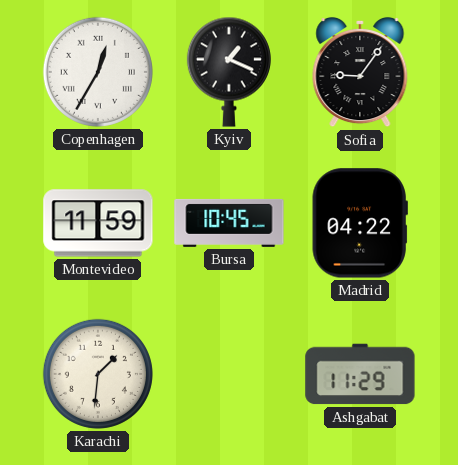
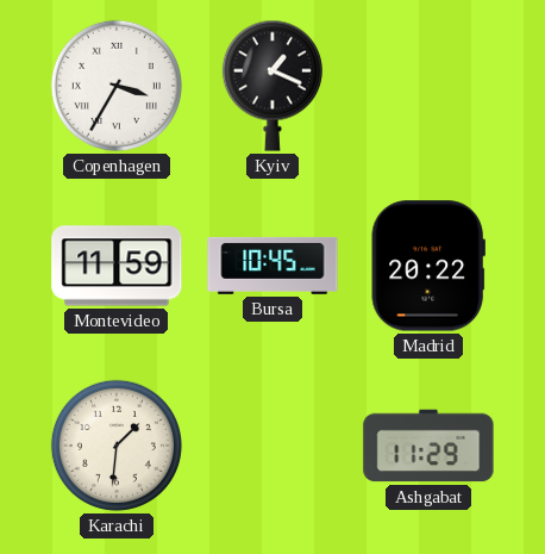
Copenhagen: 12:35 -> 3:35
Sofia: 9:06 -> none
Madrid: 04:22 -> 20:22
